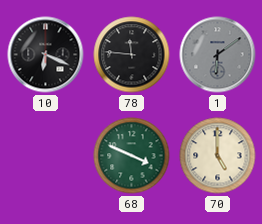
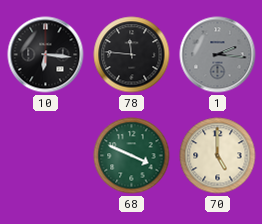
10: 6:19 -> 6:16
1: 6:09 -> 2:16
